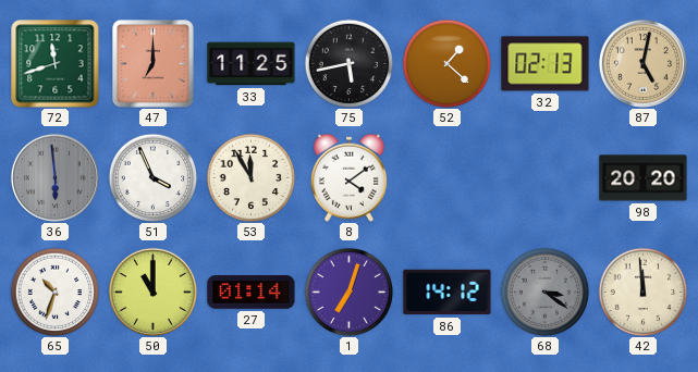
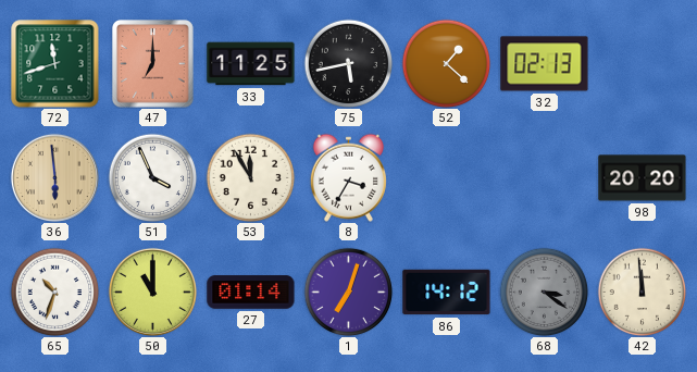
87: 5:02 -> none
36 dial: grey -> champagne
8: 4:09 -> 3:35
